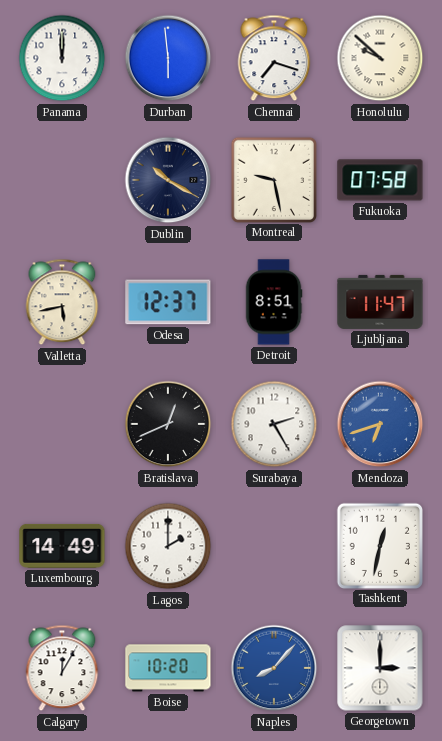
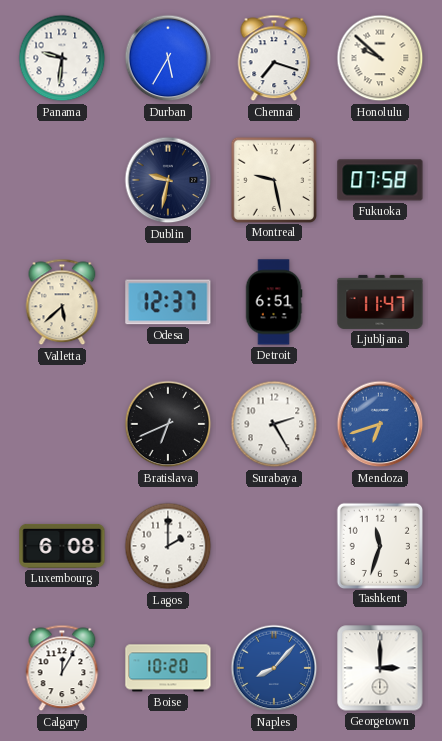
Panama: 12:00 -> 9:31
Durban: 5:59 -> 5:35
Dublin: 10:20 -> 9:32
Valletta: 5:43 -> 5:38
Detroit: 8:51 -> 6:51
Bratislava: 12:41 -> 6:41
Luxembourg: 14:49 -> 6:08
Tashkent: 12:32 -> 11:33
